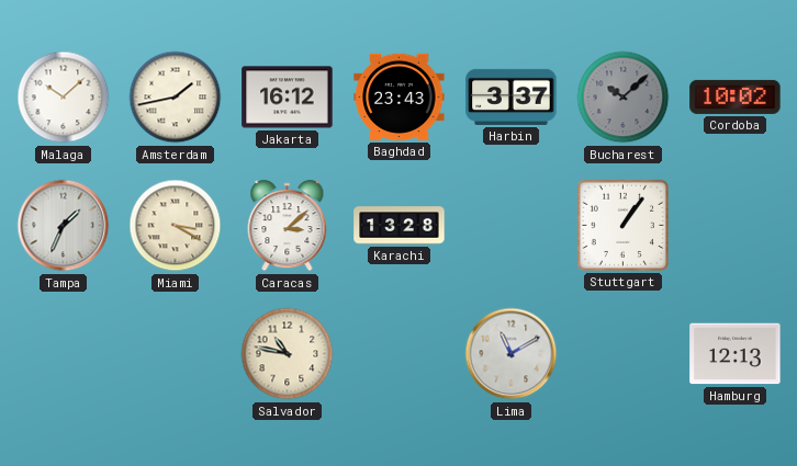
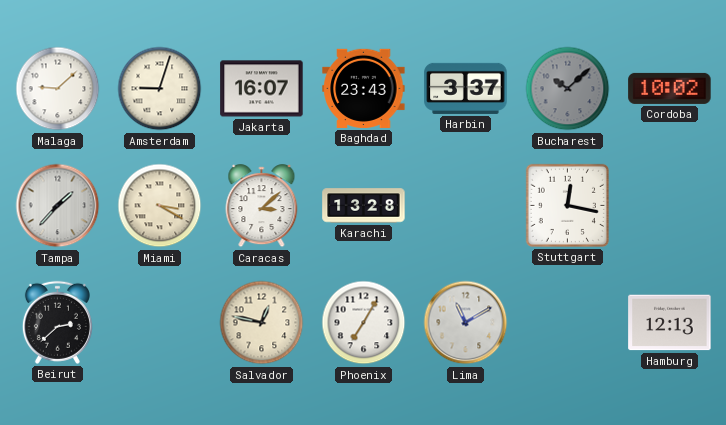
Malaga: 10:08 -> 9:08
Amsterdam: 1:43 -> 9:03
Jakarta: 16:12 -> 16:07
Tampa: 1:34 -> 1:37
Stuttgart: 1:06 -> 12:17
Beirut: none -> 2:38
Salvador: 10:47 -> 12:47
Phoenix: none -> 7:05
